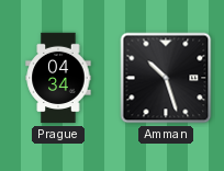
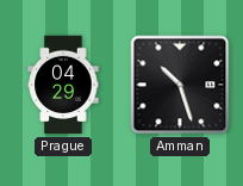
Prague: 04:34 -> 04:29
